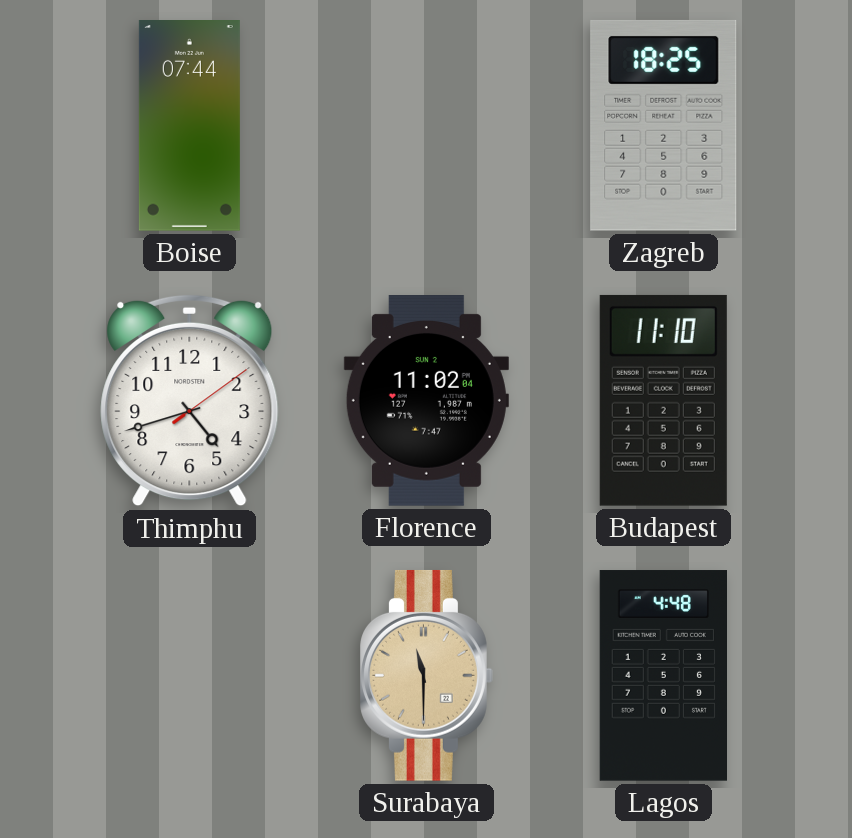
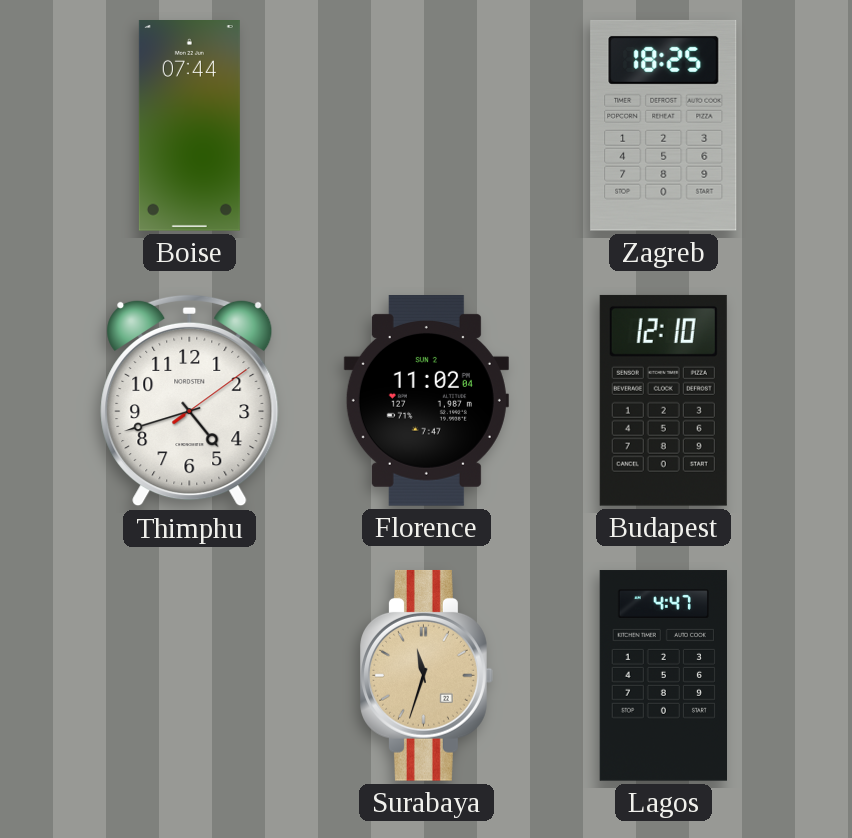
Budapest: 11:10 -> 12:10
Surabaya: 11:30 -> 11:33
Lagos: 4:48 -> 4:47
